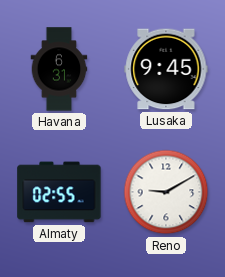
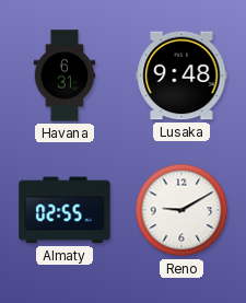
Lusaka: 9:45 -> 9:48
